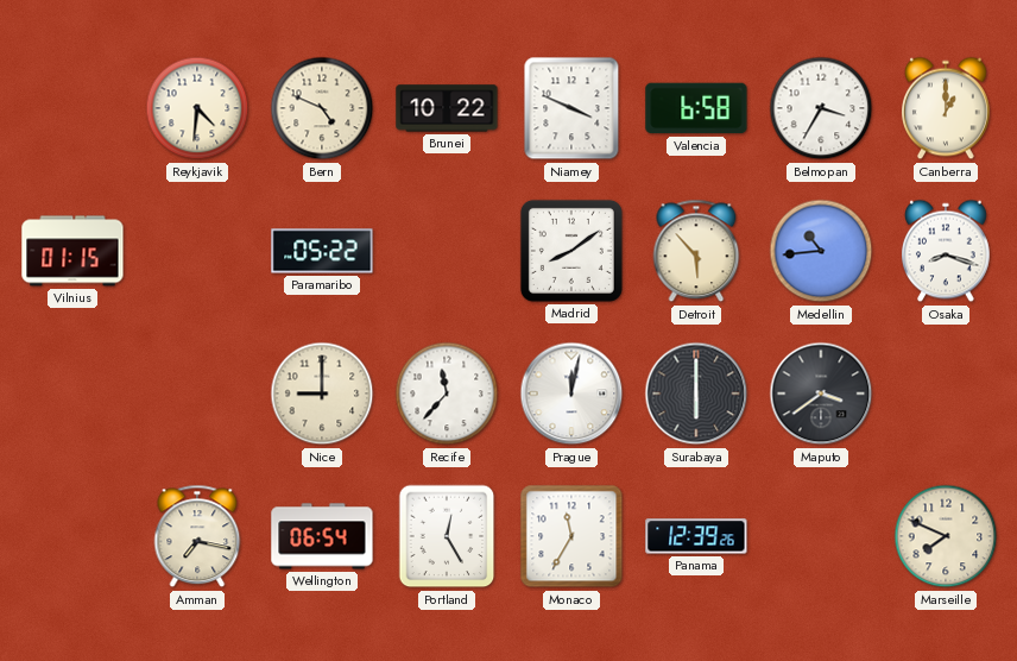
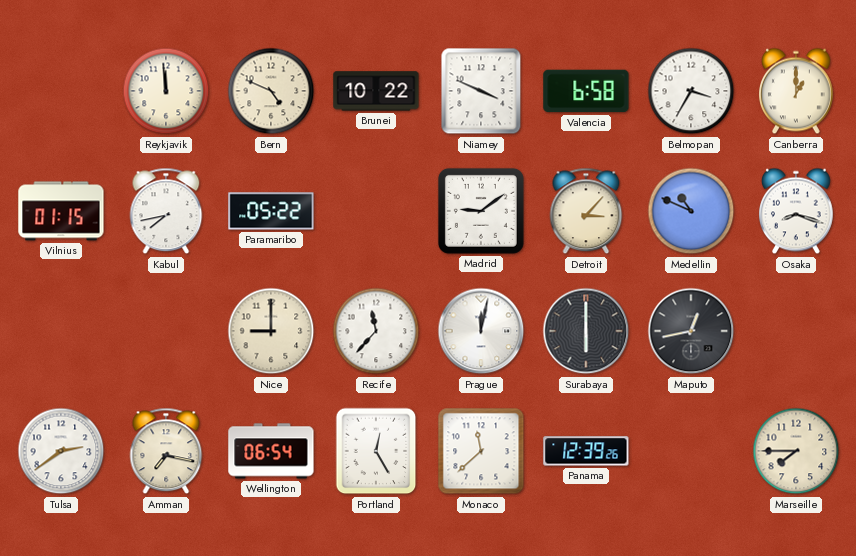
Reykjavik: 4:31 -> 11:59
Kabul: none -> 7:43
Madrid: 8:09 -> 9:09
Detroit: 5:53 -> 3:07
Medellin: 10:44 -> 10:49
Maputo: 3:39 -> 12:43
Tulsa: none -> 2:39
Monaco: 11:35 -> 11:38
Marseille: 7:49 -> 7:45
